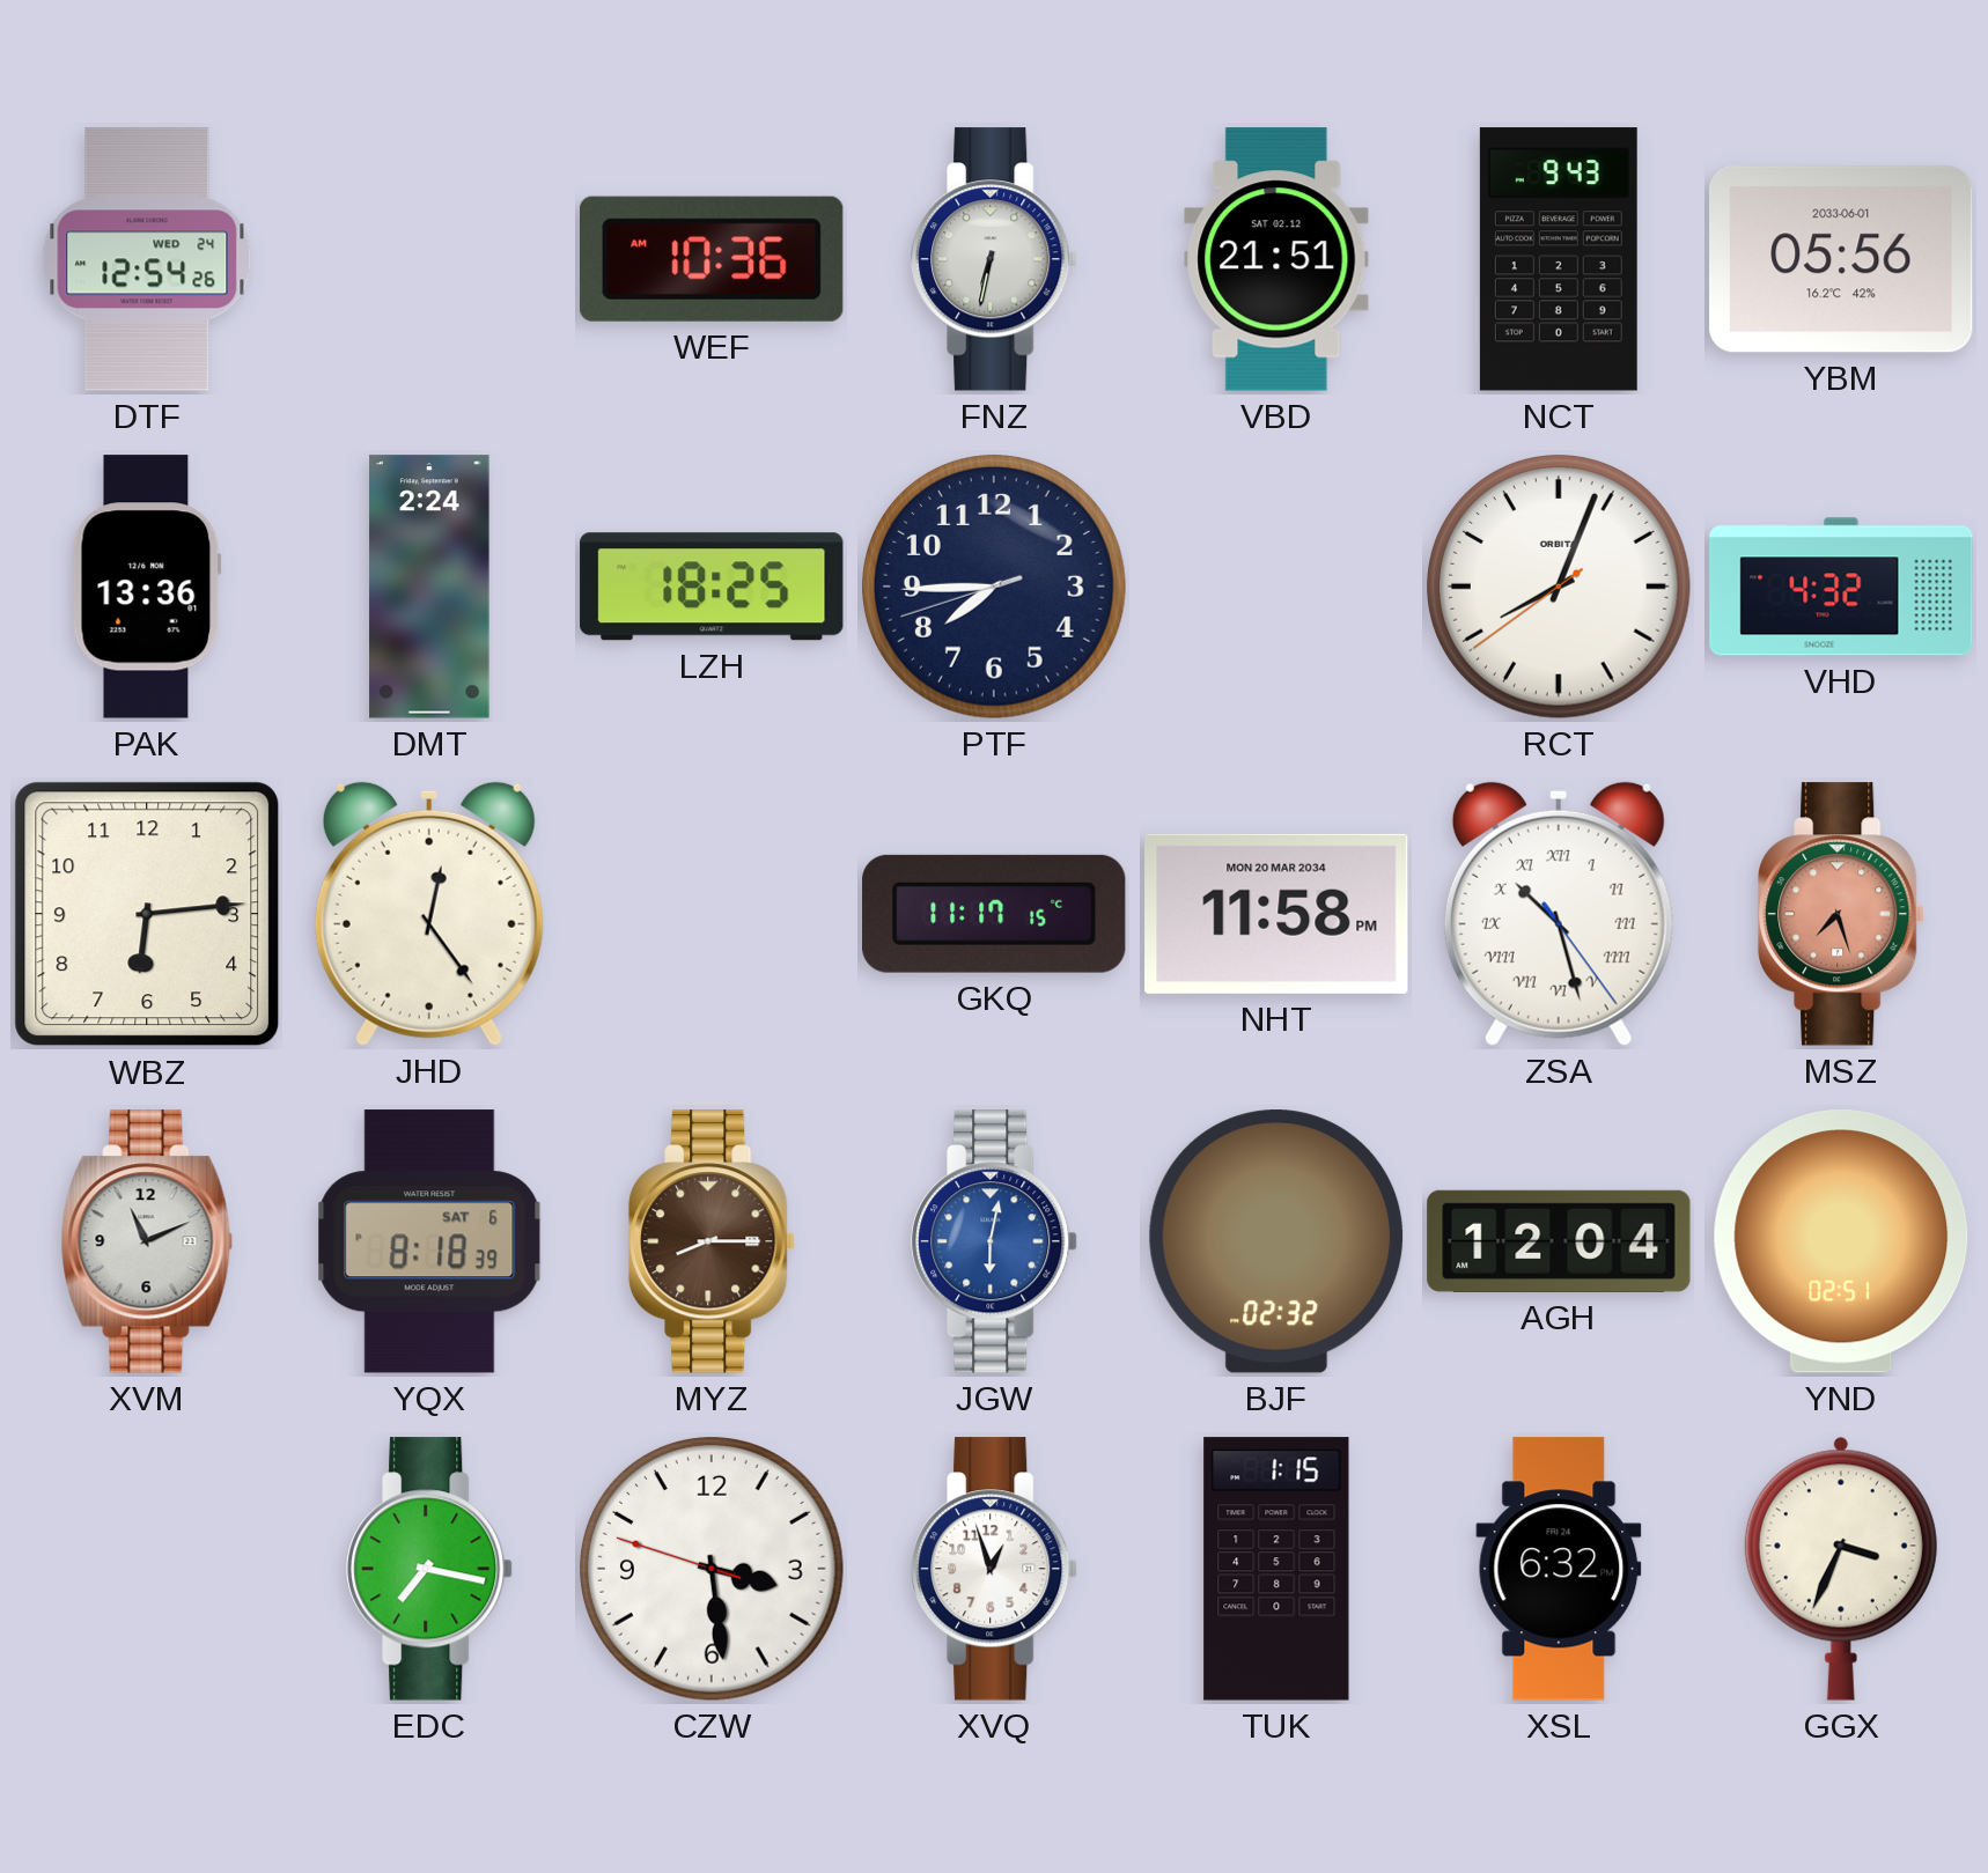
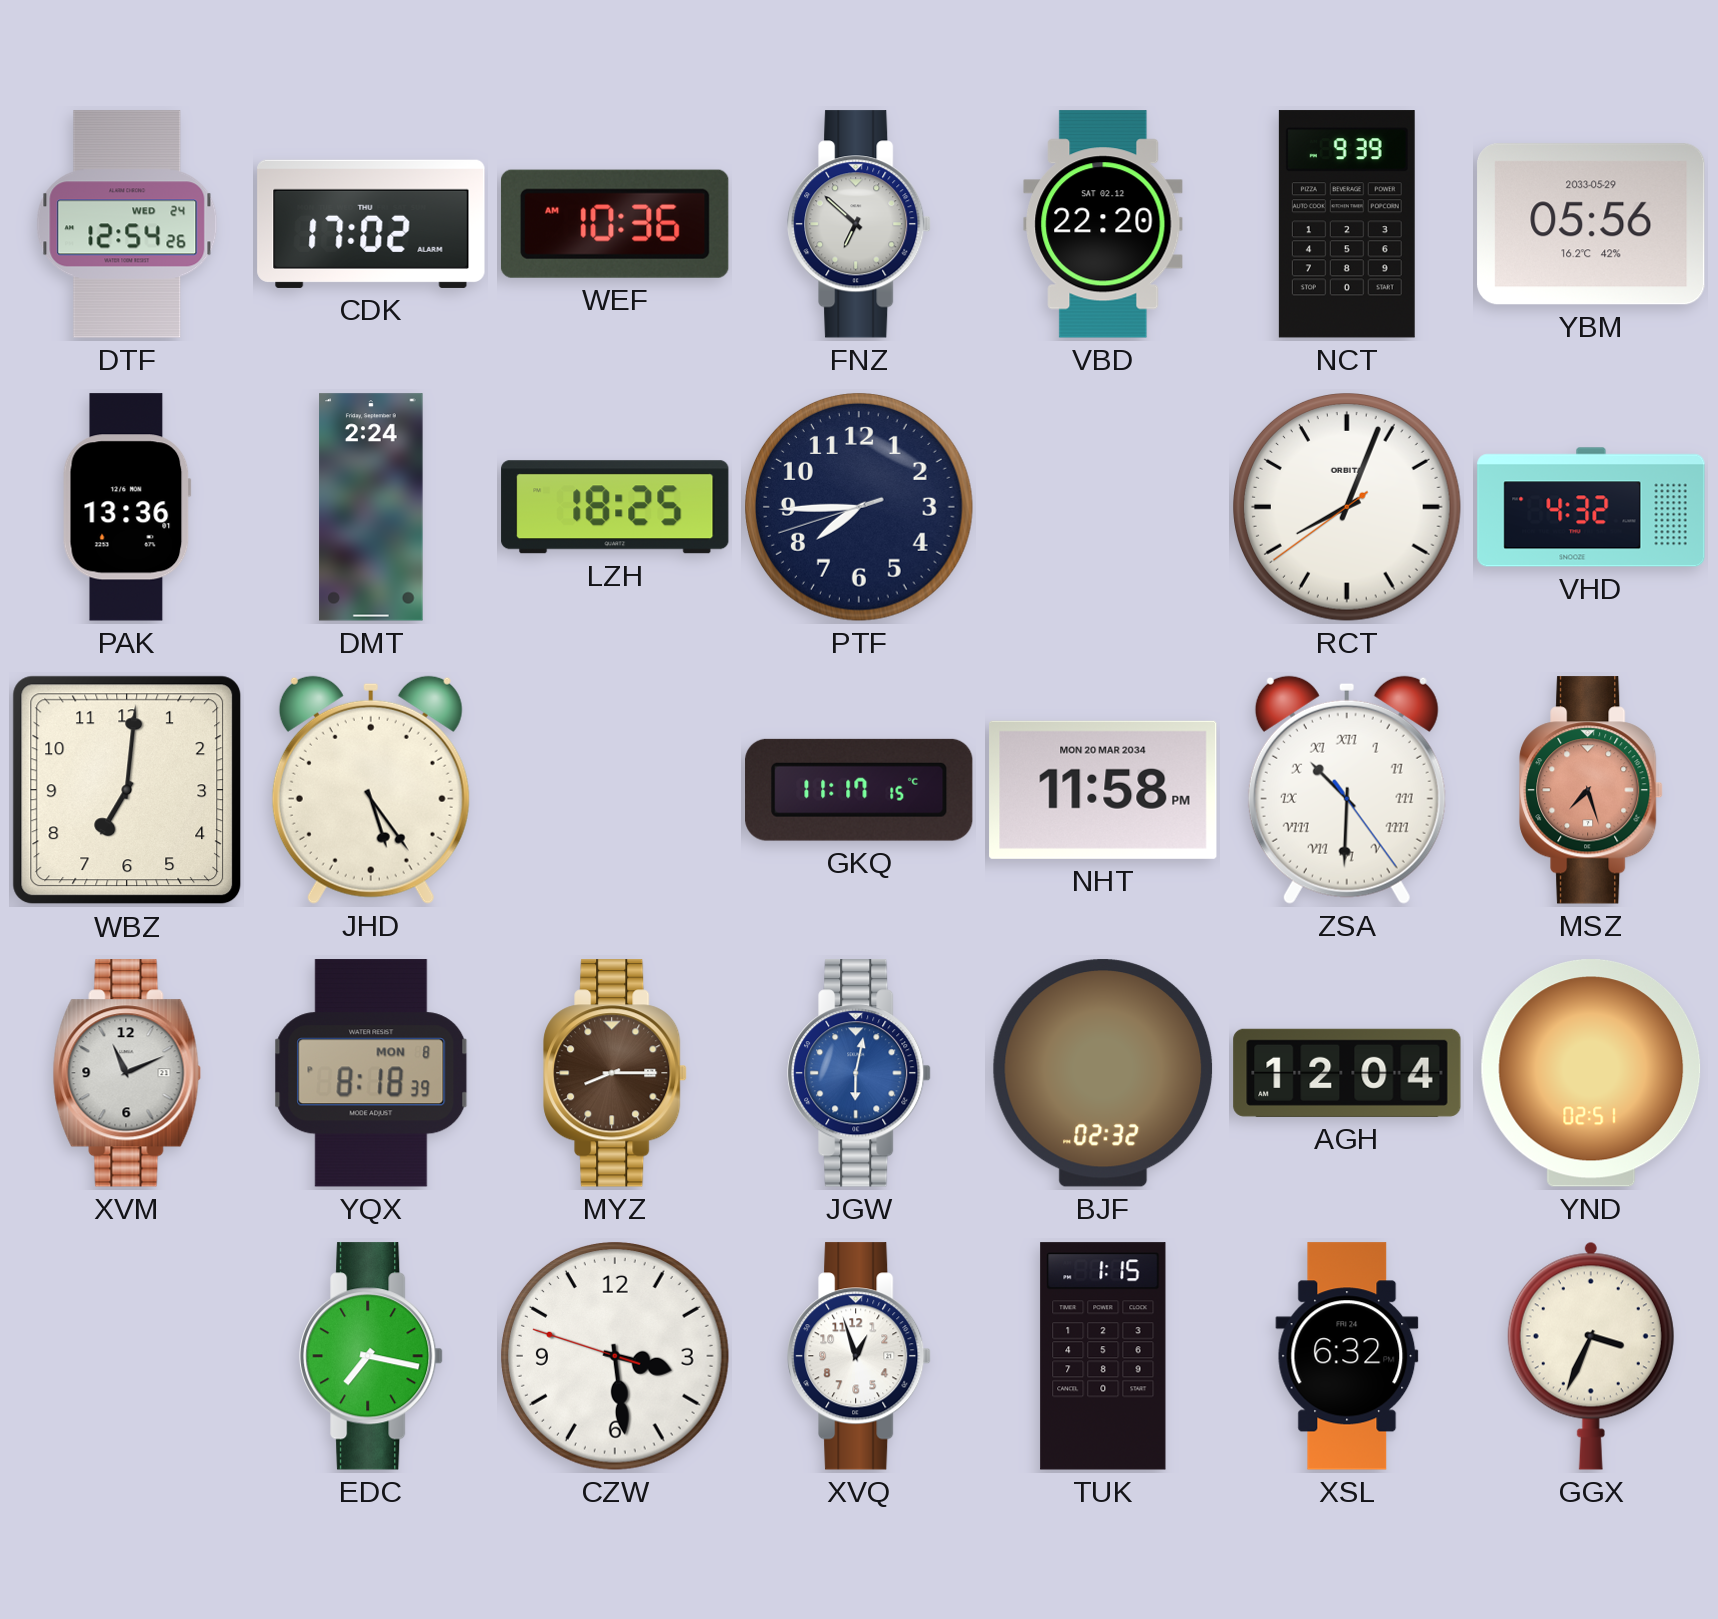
CDK: none -> 17:02
FNZ: 6:32 -> 6:52
VBD: 21:51 -> 22:20
NCT: 9:43 -> 9:39
YBM date: 2033-06-01 -> 2033-05-29
WBZ: 6:14 -> 7:01
JHD: 12:24 -> 5:24
ZSA: 10:27 -> 10:30
YQX date: SAT 6 -> MON 8
